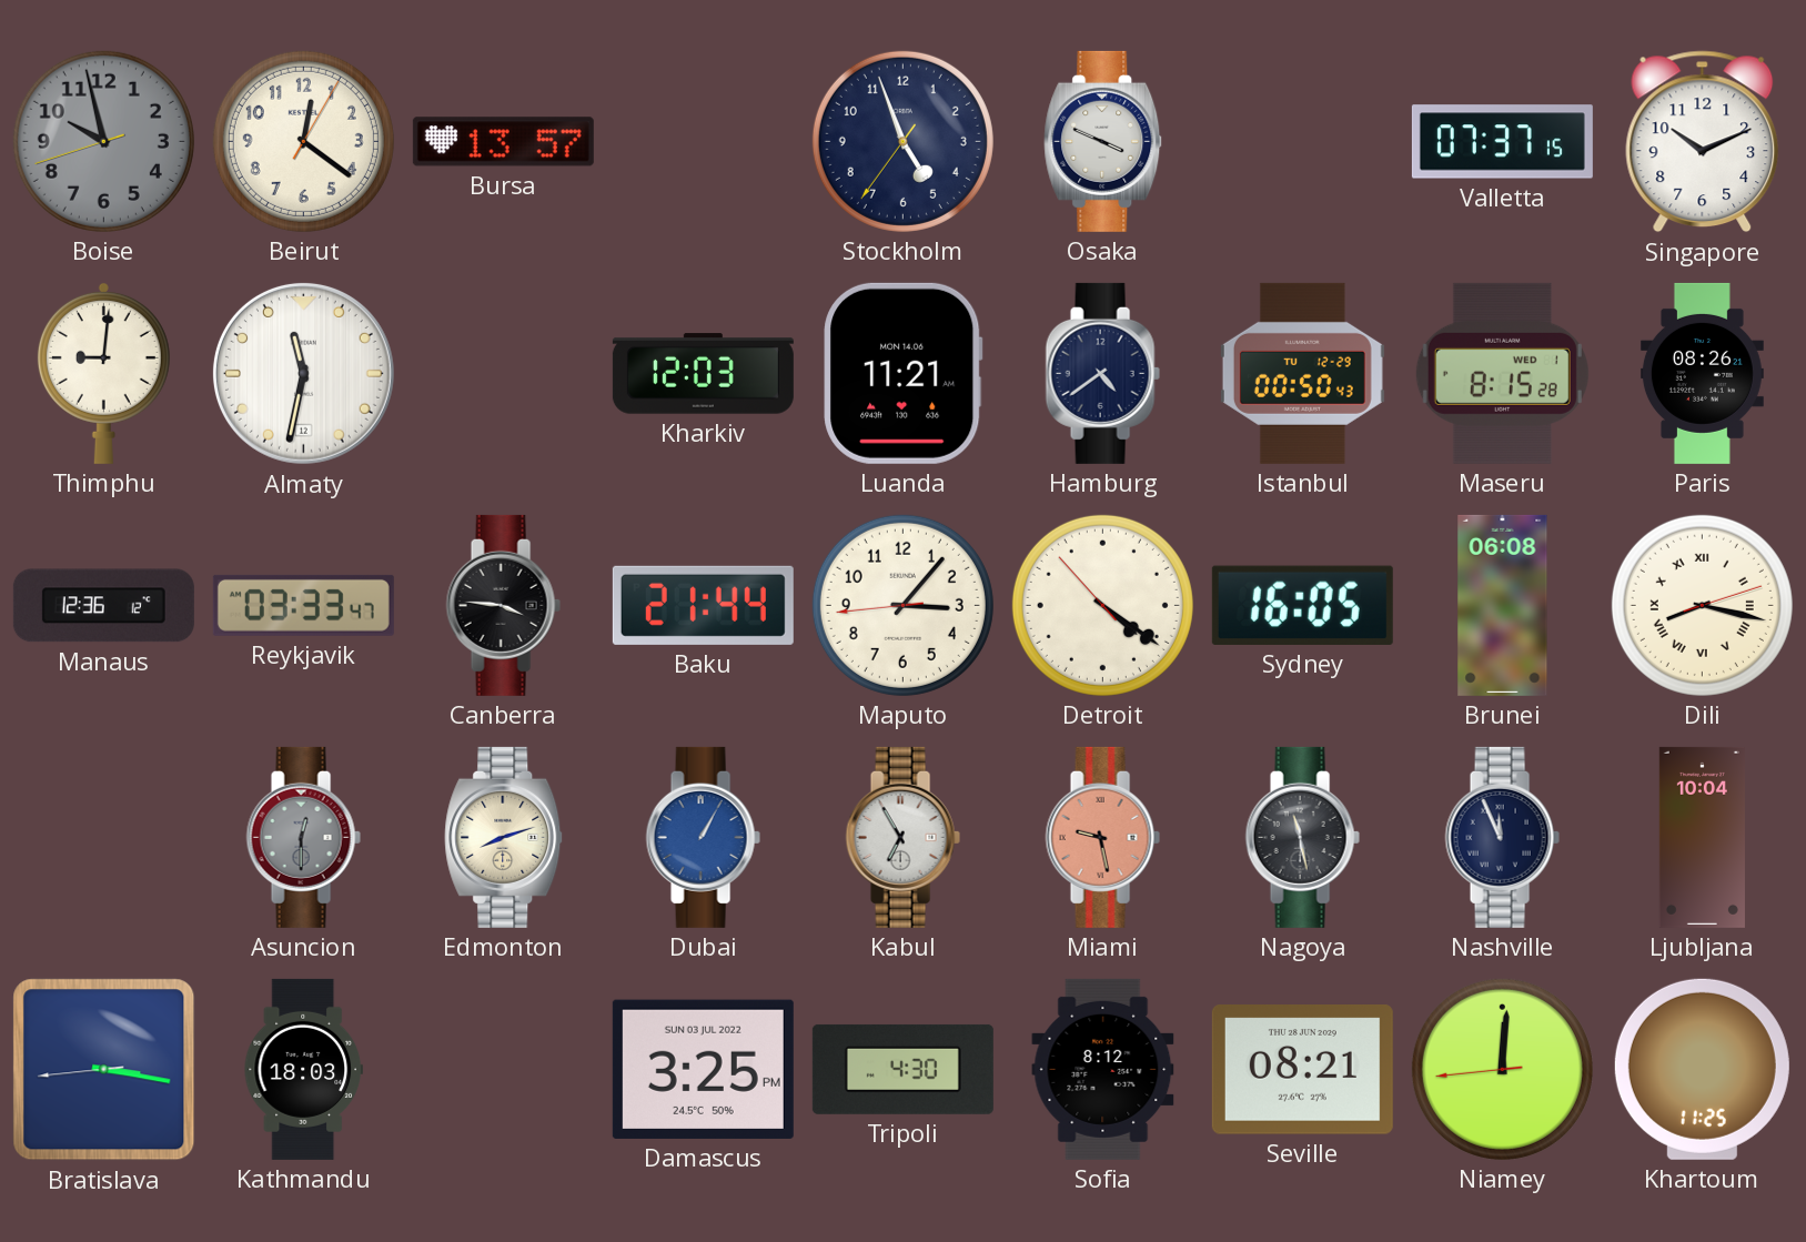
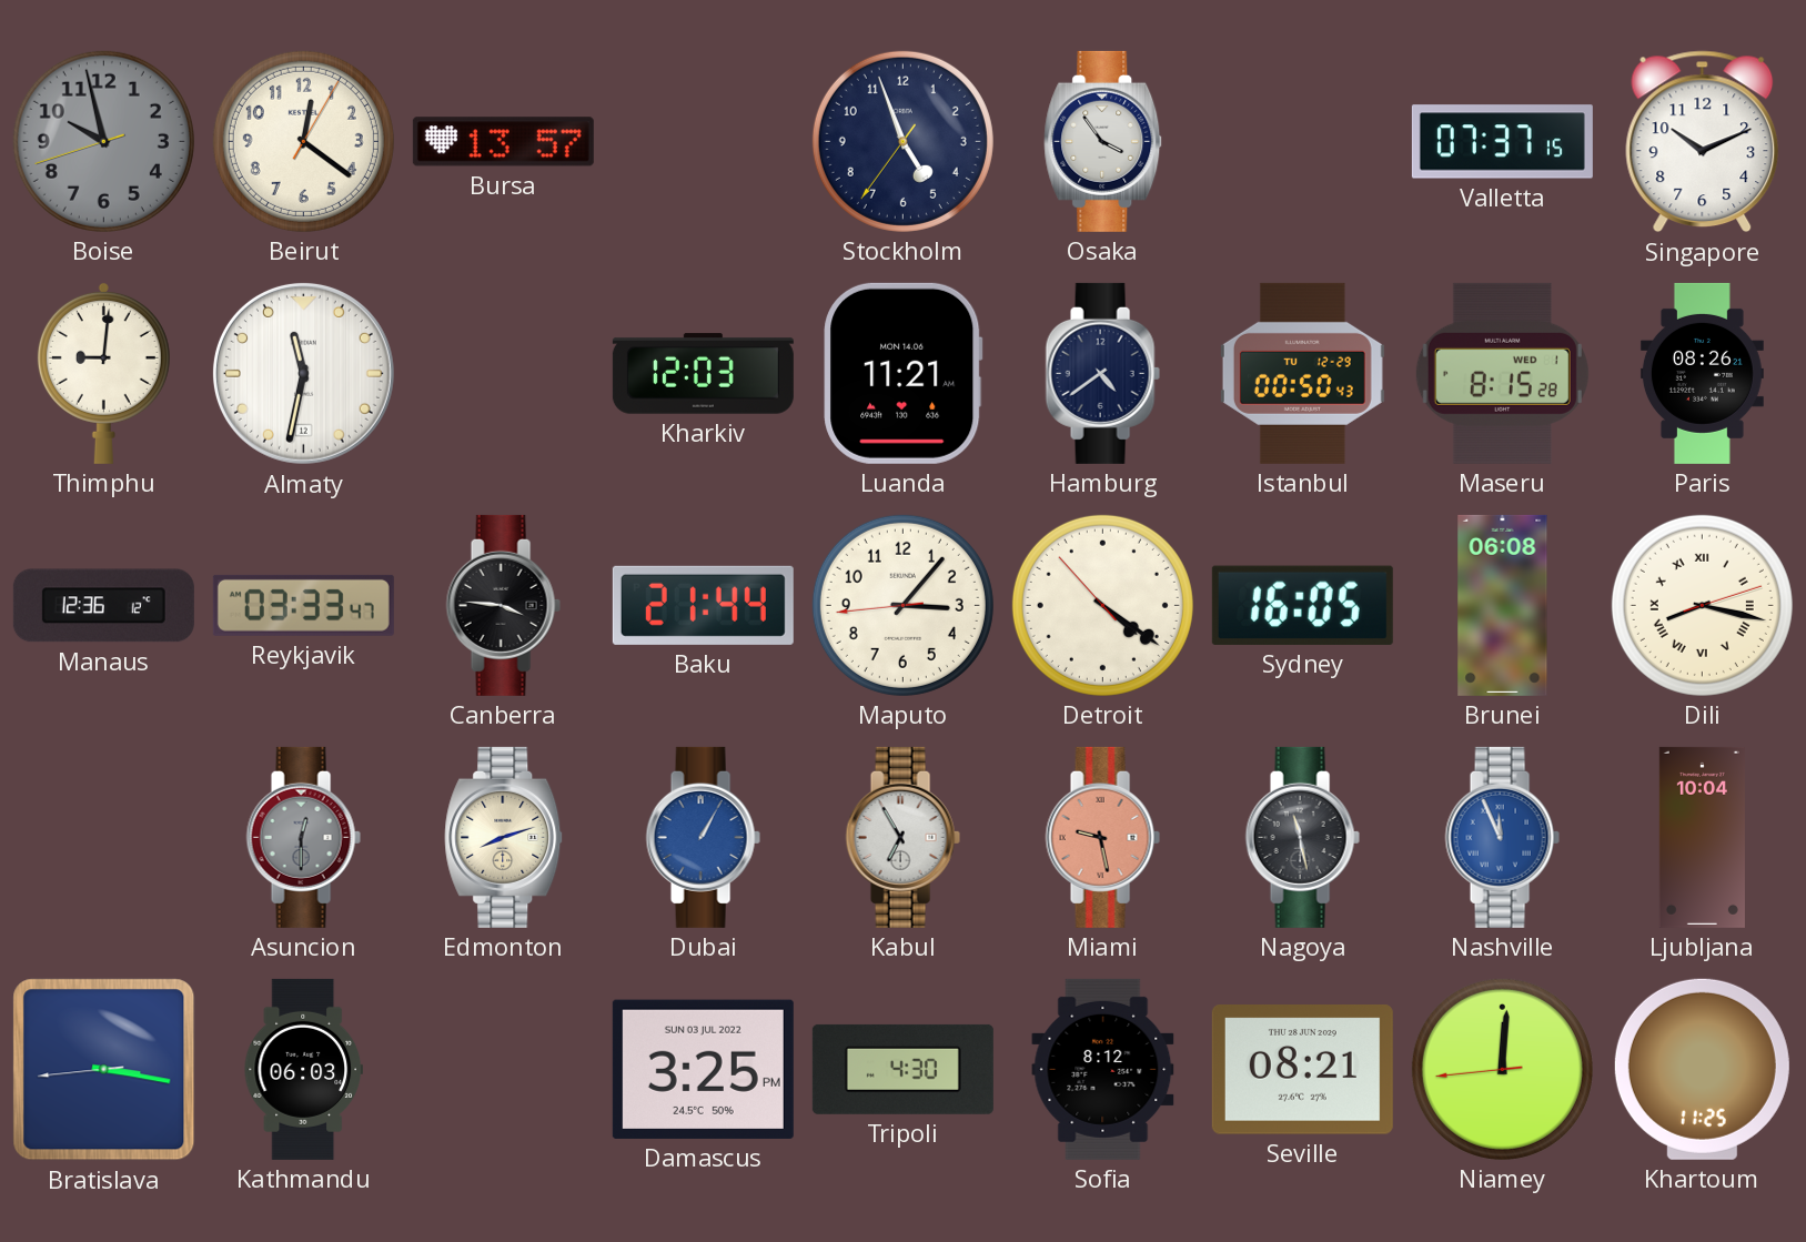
Osaka: 3:49 -> 3:54
Nashville dial: navy -> blue
Kathmandu: 18:03 -> 06:03
